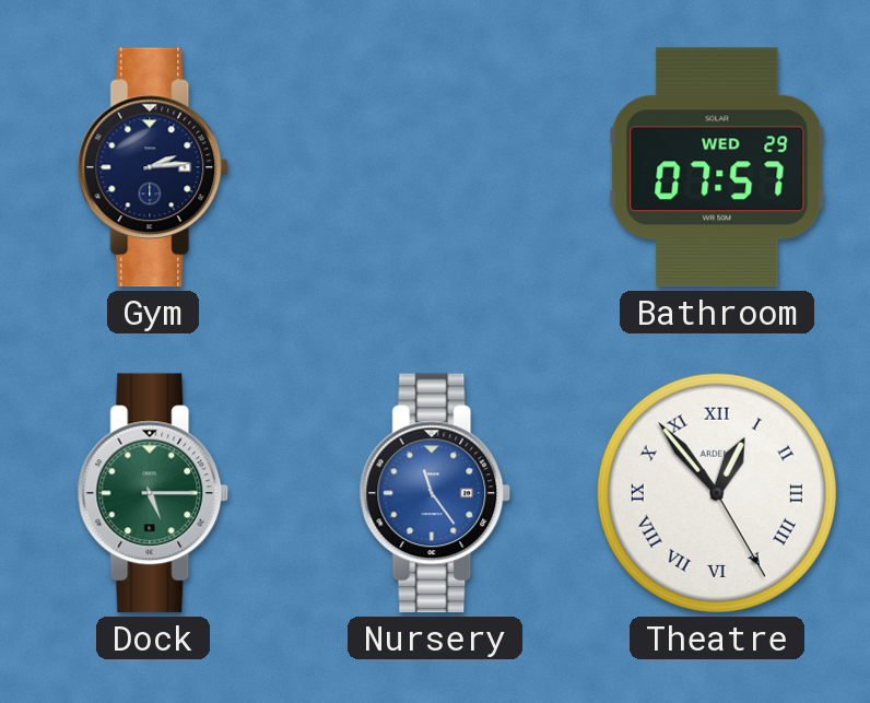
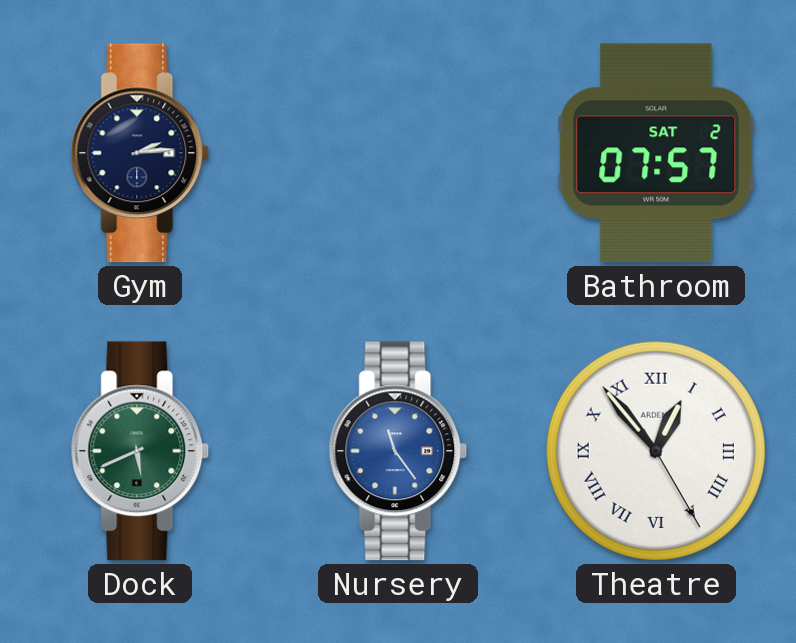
Bathroom date: WED 29 -> SAT 2
Dock: 5:15 -> 5:41
